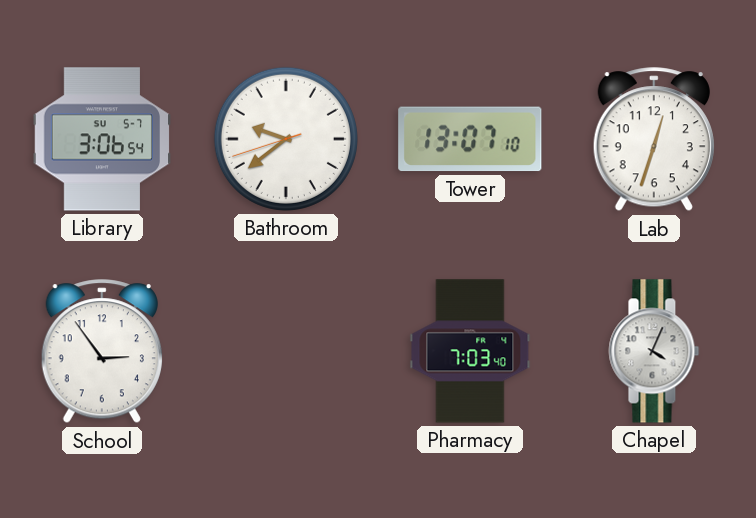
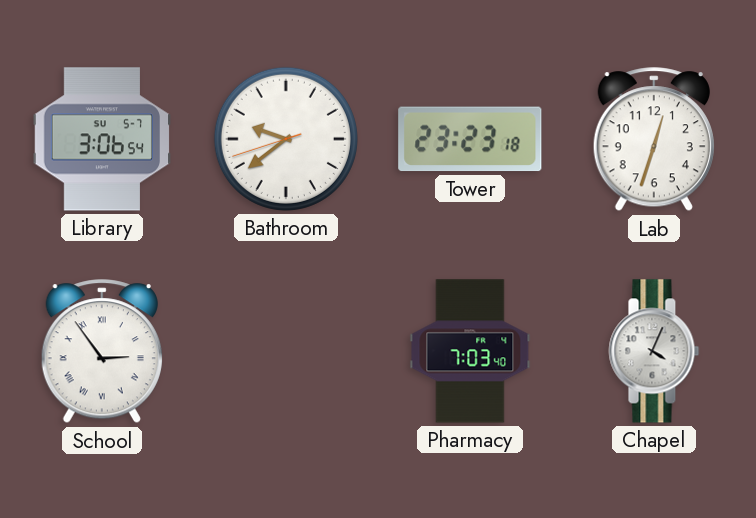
Tower: 13:07 -> 23:23
School numerals: Arabic -> Roman
